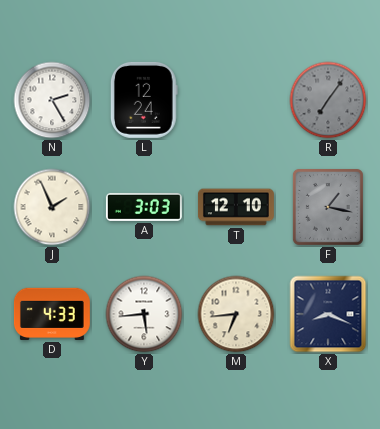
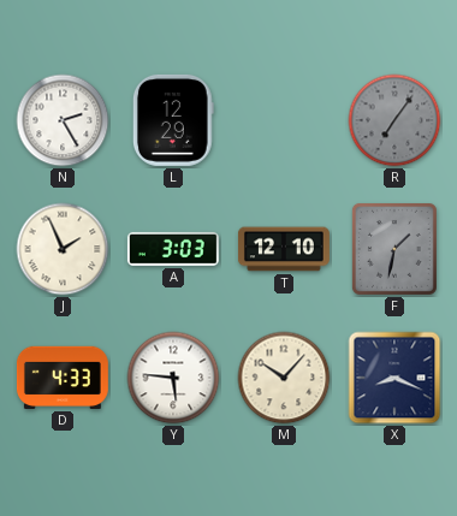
L: 12:24 -> 12:29
F: 1:17 -> 1:32
Y: 5:44 -> 5:46
M: 6:44 -> 10:07
